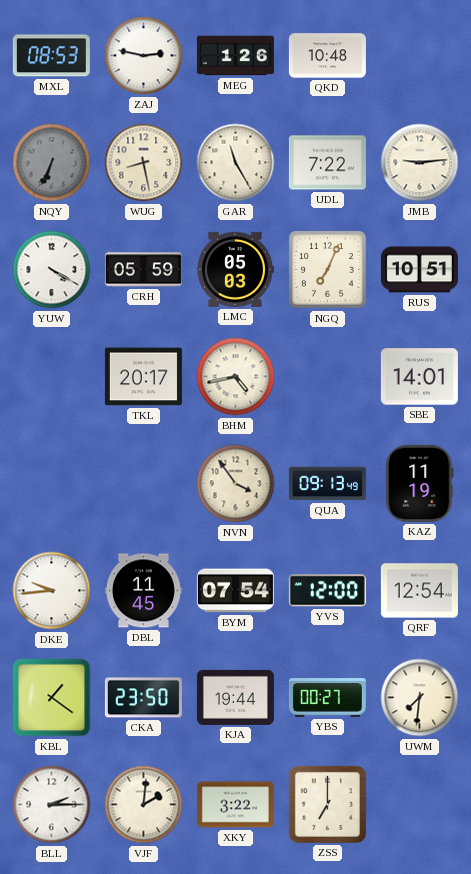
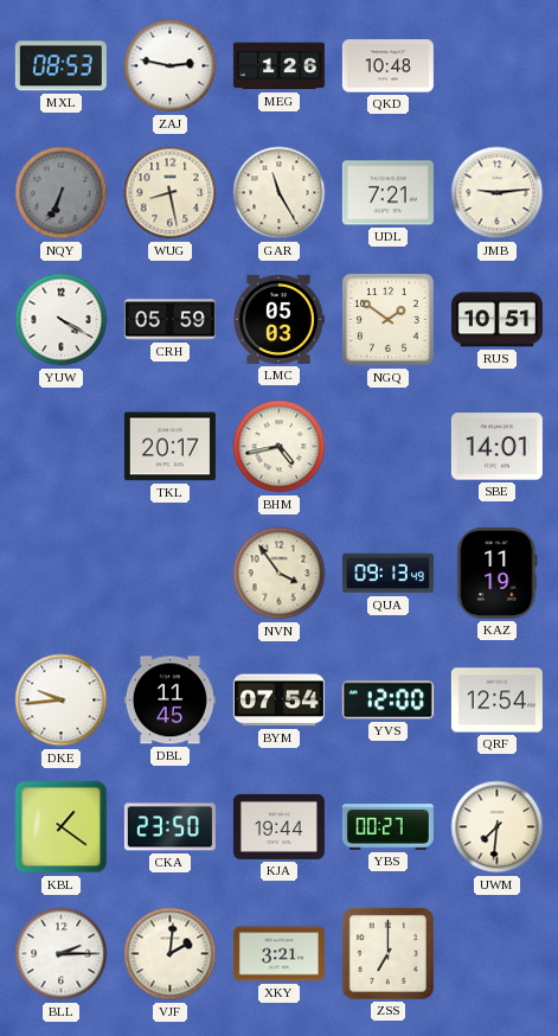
UDL: 7:22 -> 7:21
NGQ: 7:04 -> 1:51
XKY: 3:22 -> 3:21
